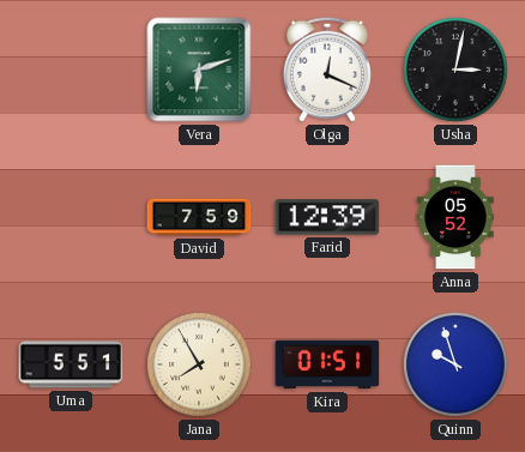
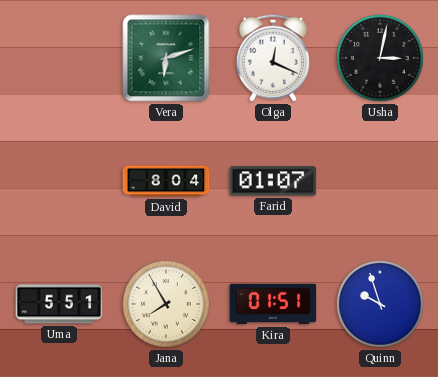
David: 7:59 -> 8:04
Farid: 12:39 -> 01:07
Anna: 05:52 -> none
